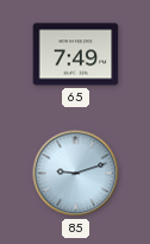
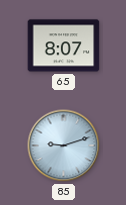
65: 7:49 -> 8:07
